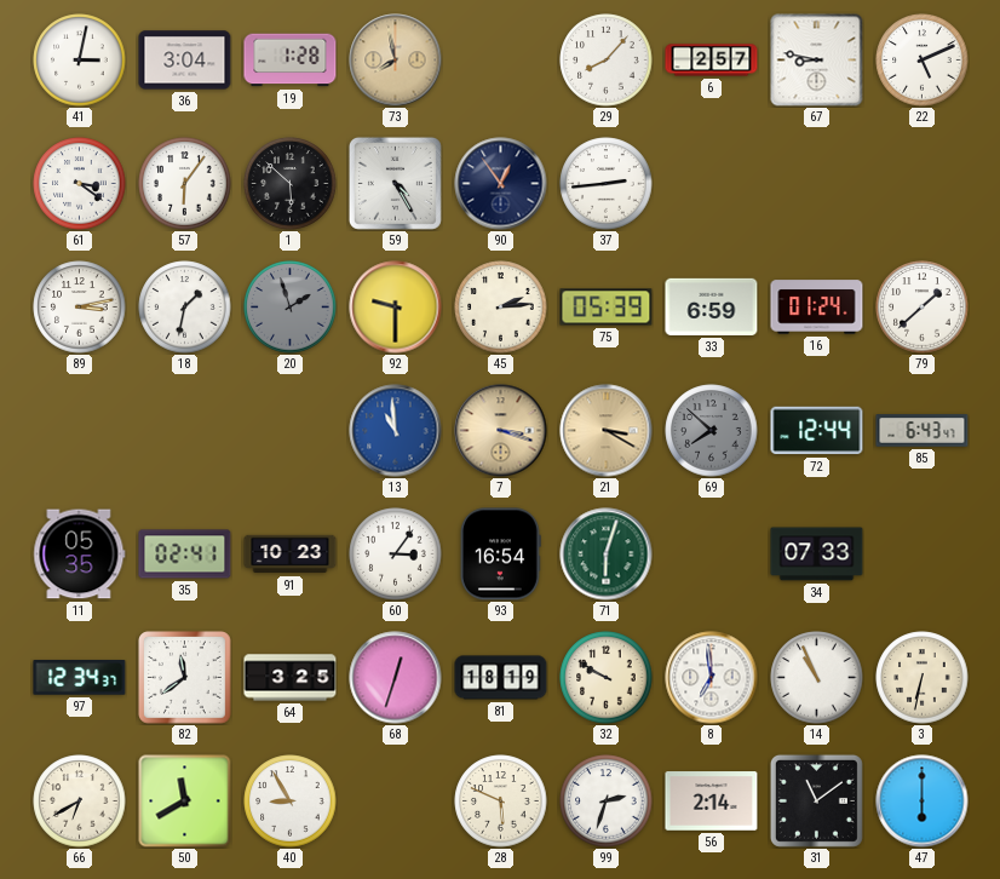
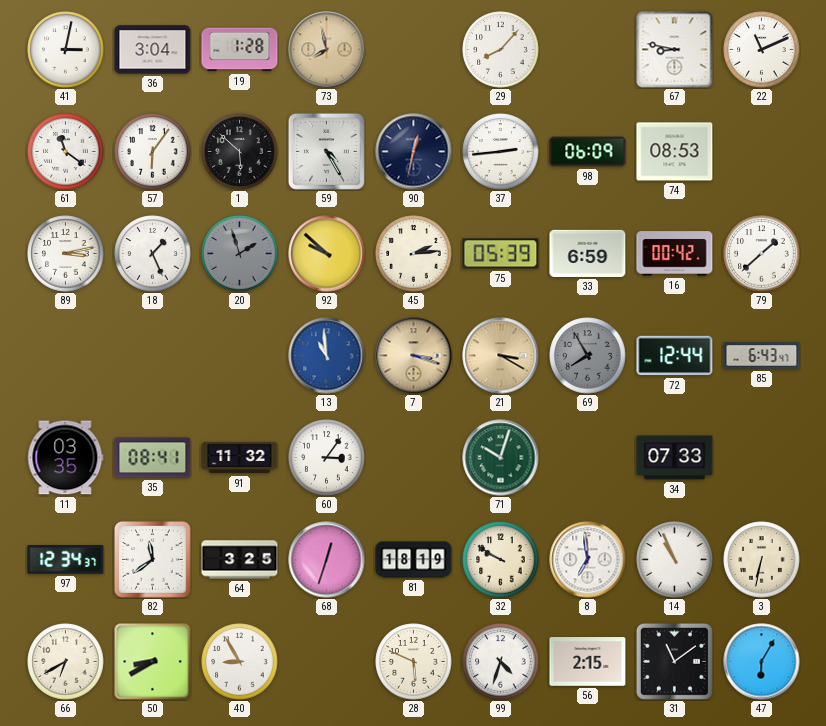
6: 2:57 -> none
22: 5:11 -> 11:11
61: 3:21 -> 11:21
90: 12:54 -> 12:32
98: none -> 06:09
74: none -> 08:53
18: 1:32 -> 1:26
92: 9:30 -> 9:52
16: 01:24 -> 00:42
69: 7:52 -> 7:55
11: 05:35 -> 03:35
35: 02:41 -> 08:41
91: 10:23 -> 11:32
93: 16:54 -> none
71: 6:03 -> 10:03
50: 11:40 -> 8:40
99: 2:33 -> 4:33
56: 2:14 -> 2:15
47: 6:00 -> 6:05
